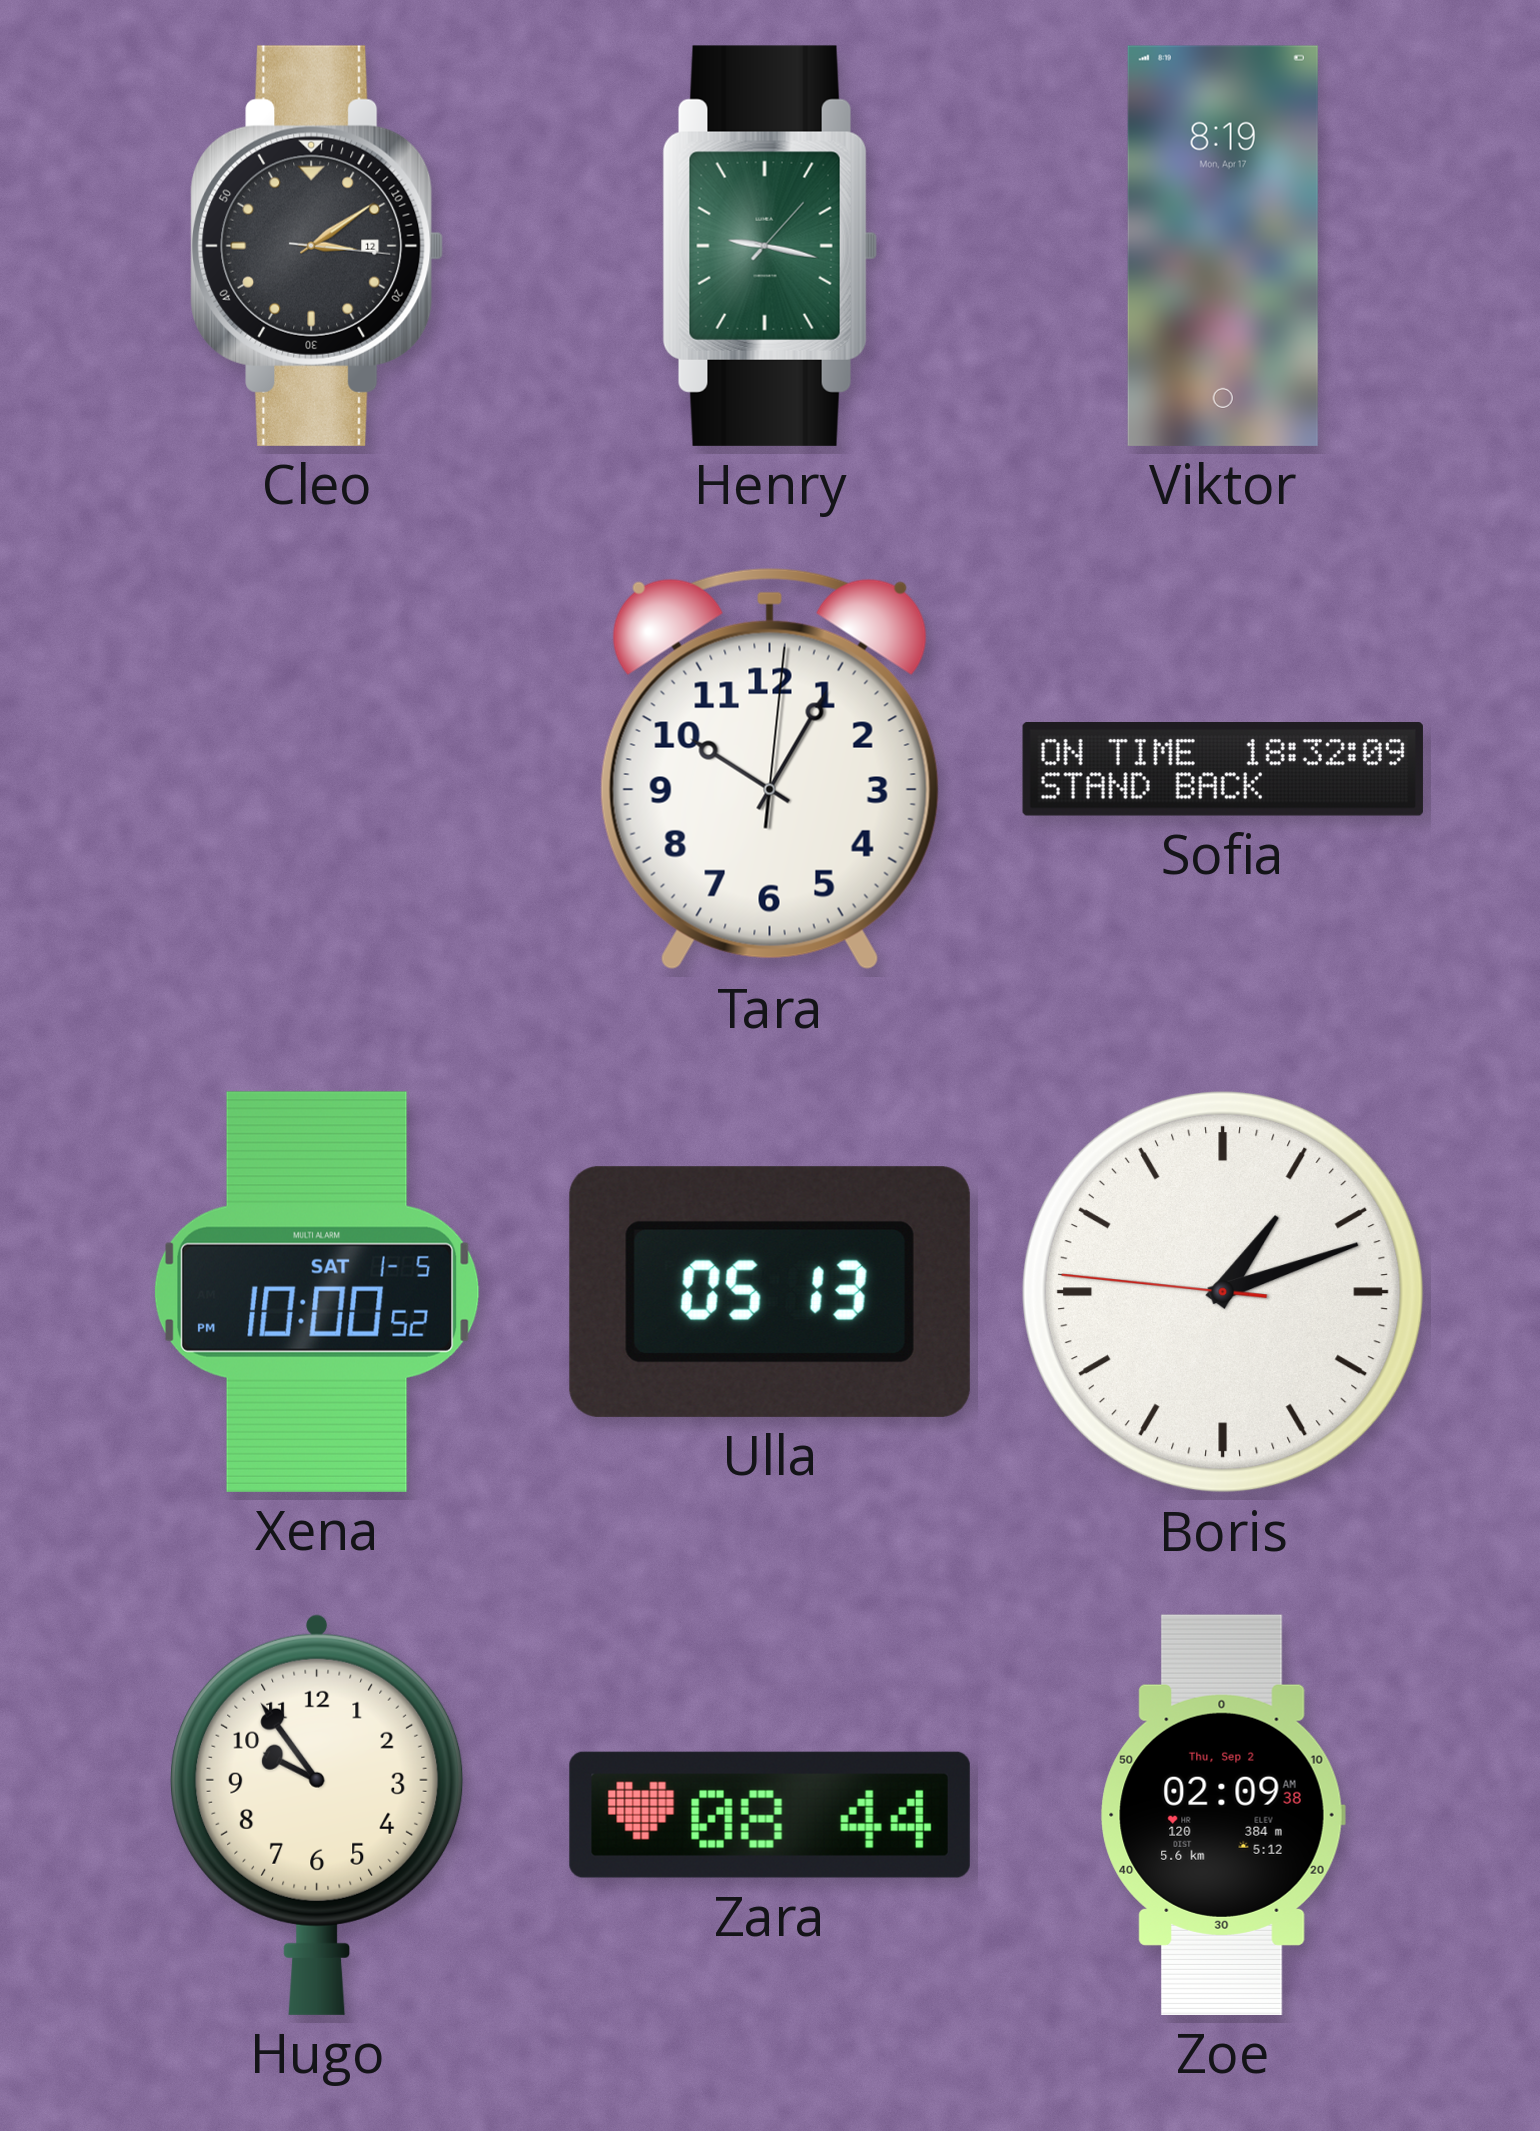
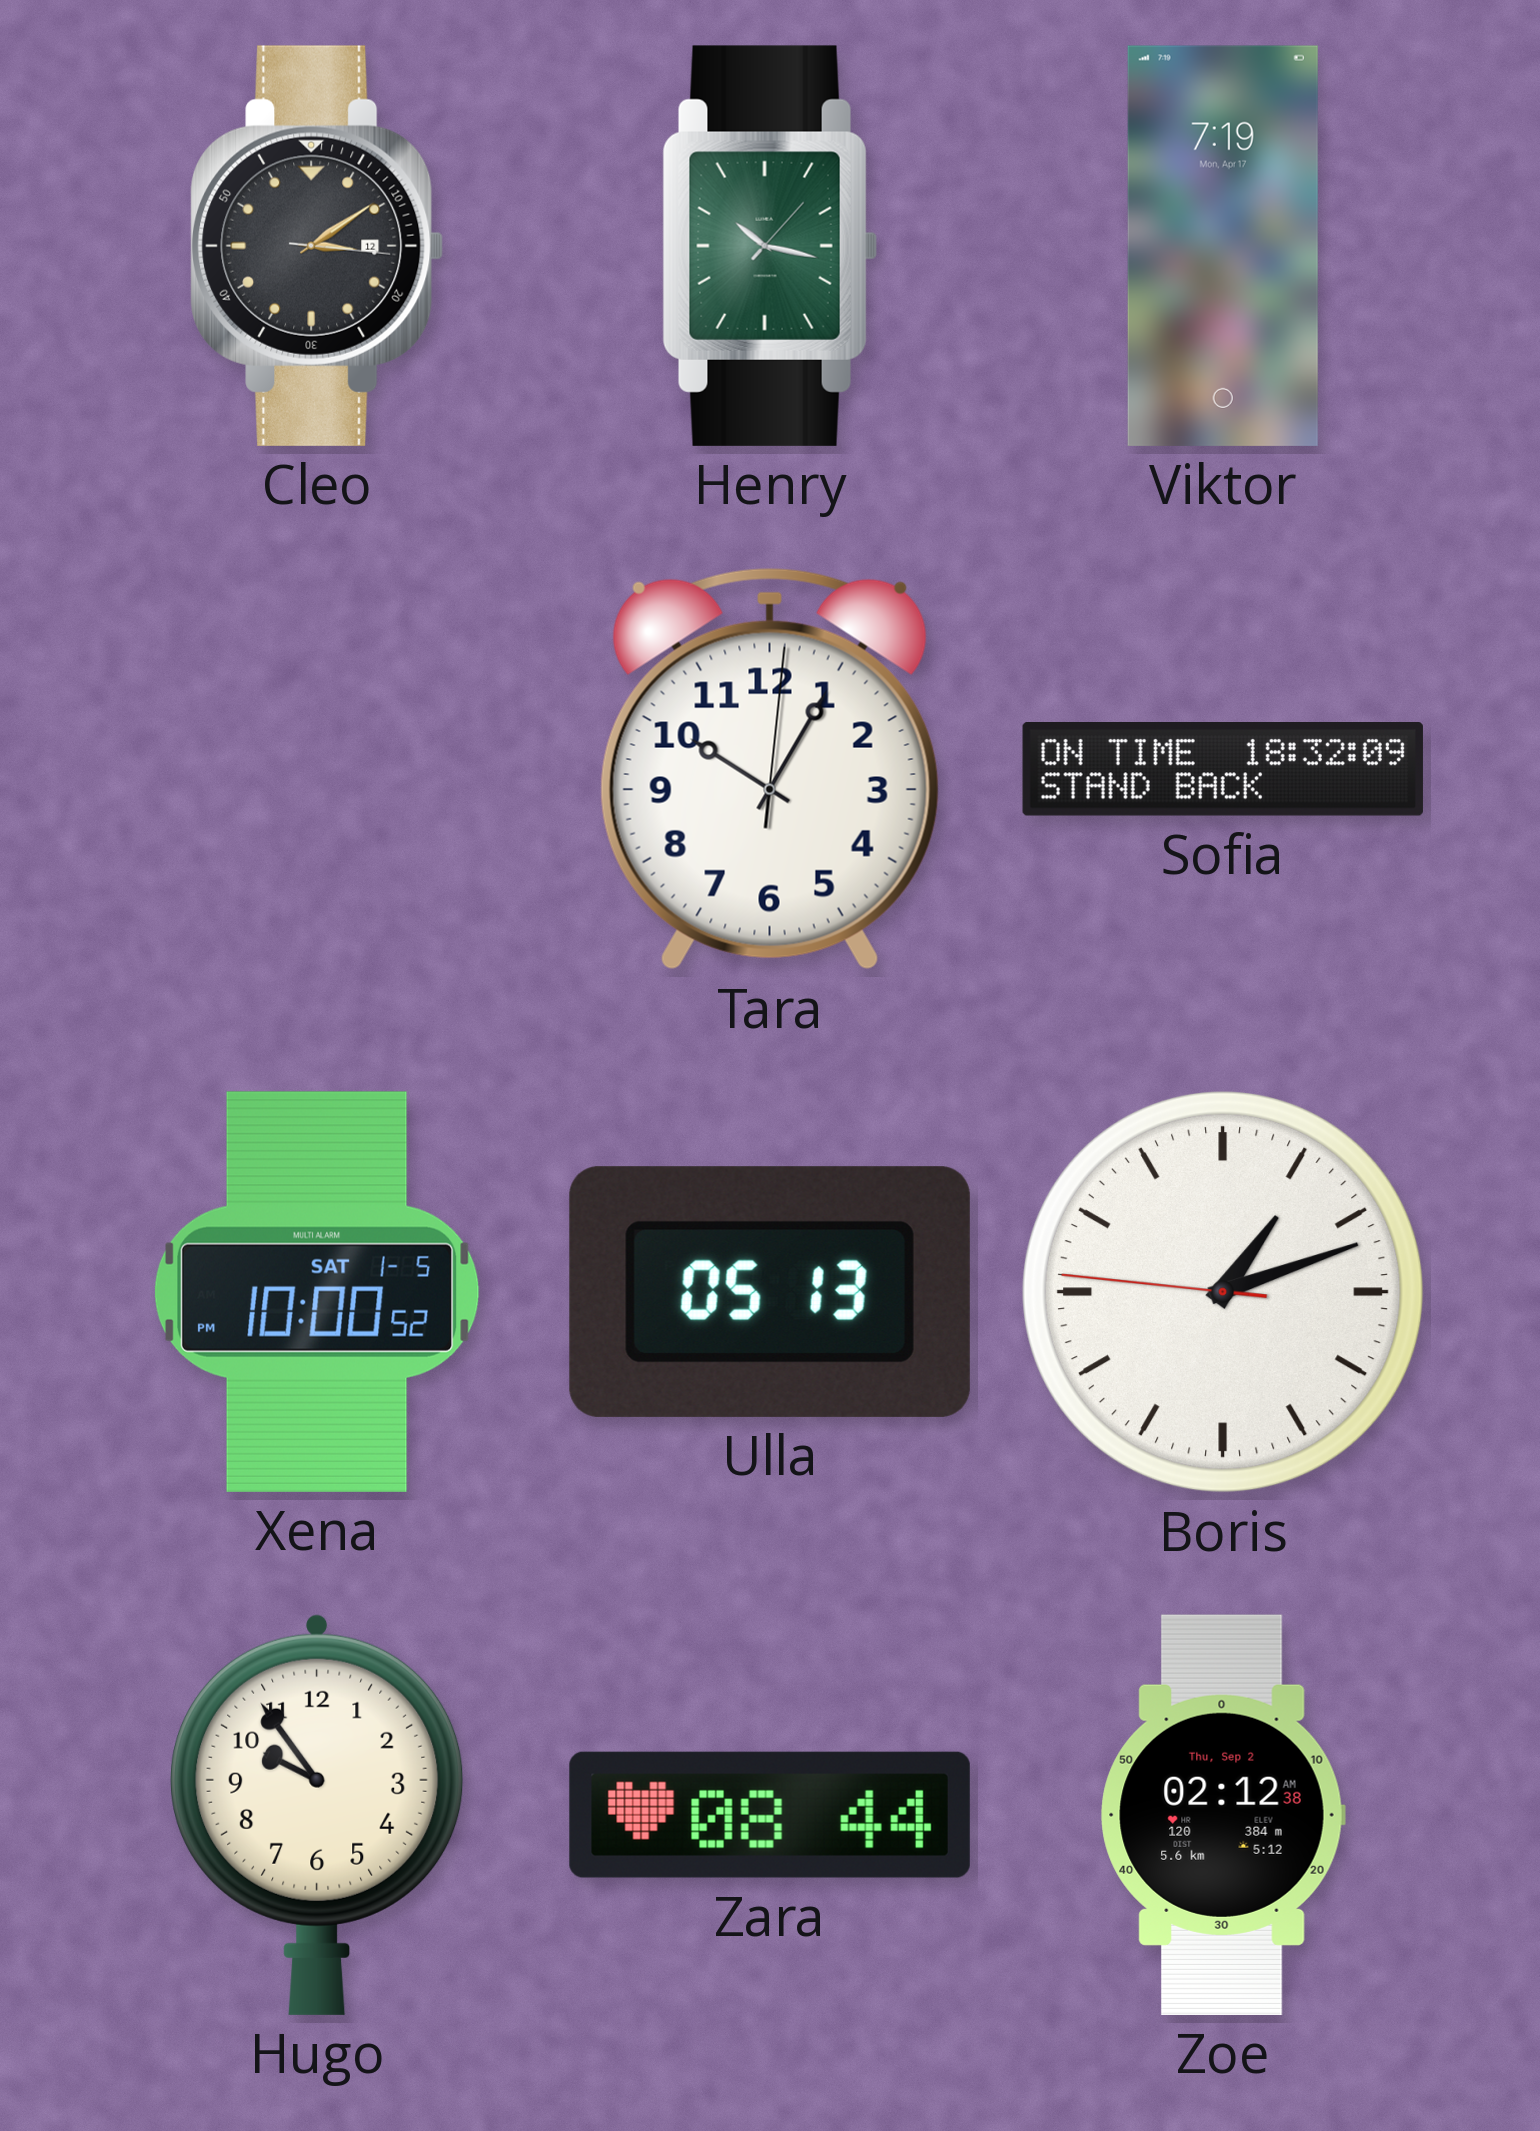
Henry: 9:17 -> 10:17
Viktor: 8:19 -> 7:19
Zoe: 02:09 -> 02:12
